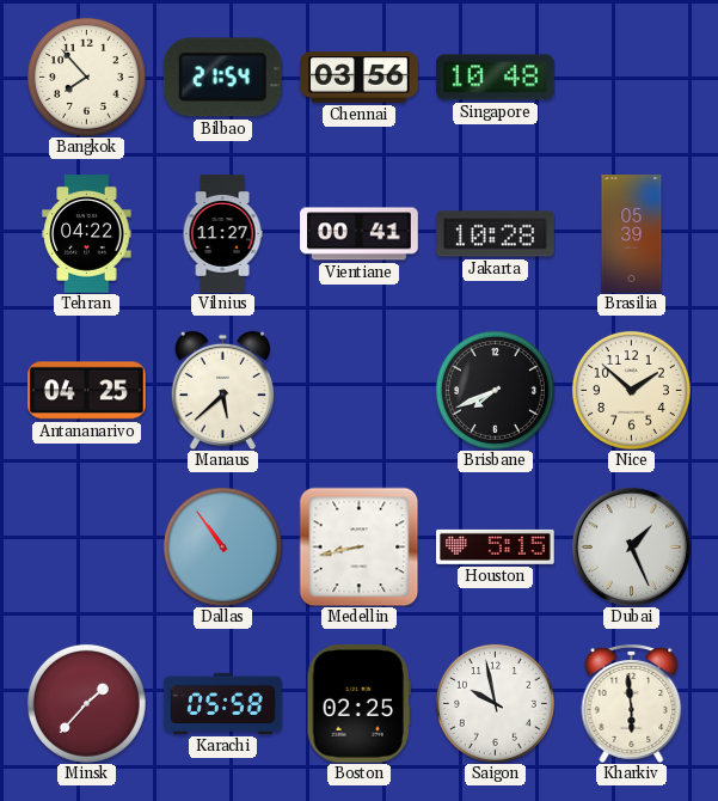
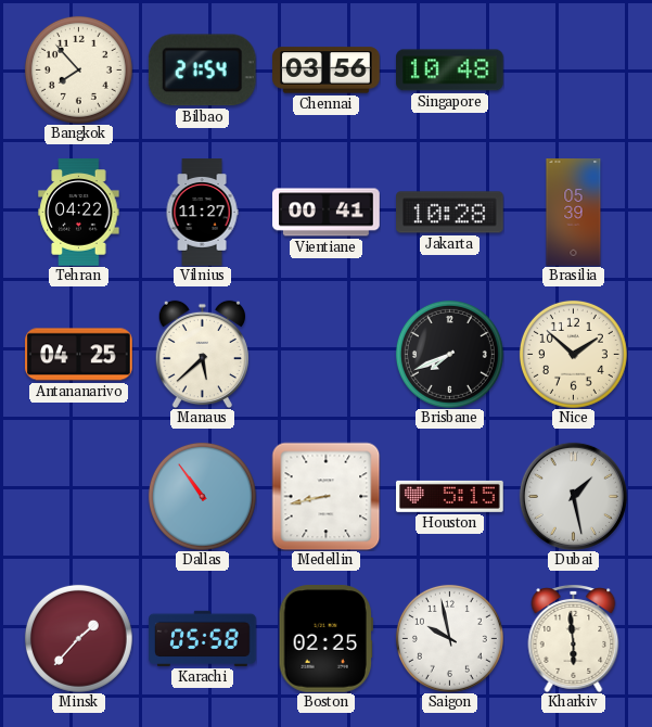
Dubai: 1:26 -> 1:28
